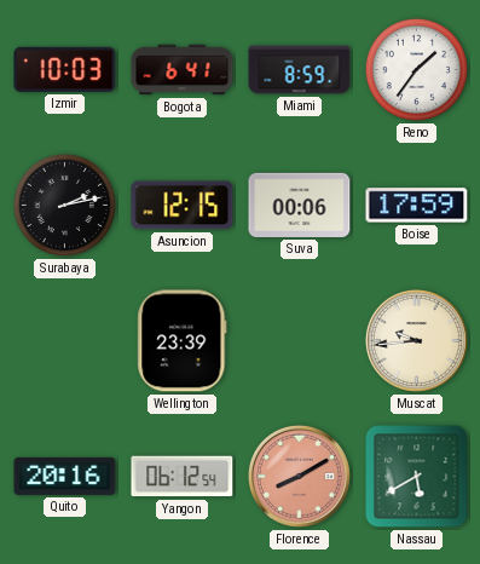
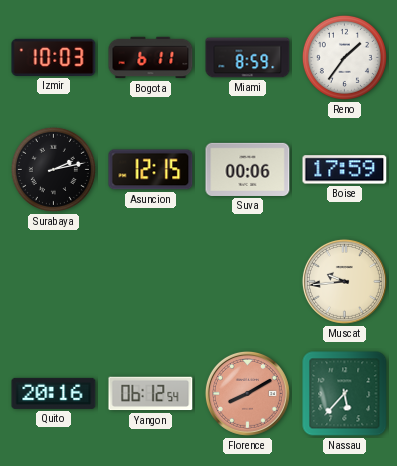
Bogota: 6:41 -> 6:11
Wellington: 23:39 -> none
Nassau: 5:40 -> 5:37
